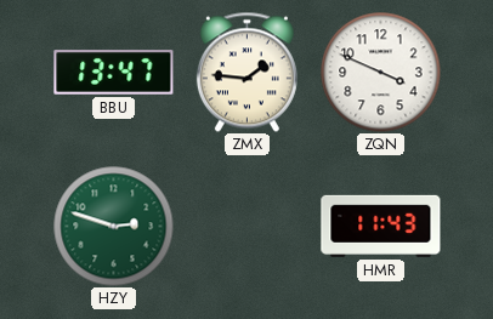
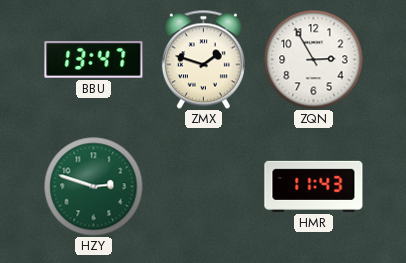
ZMX: 1:46 -> 1:48
ZQN: 3:49 -> 2:55
